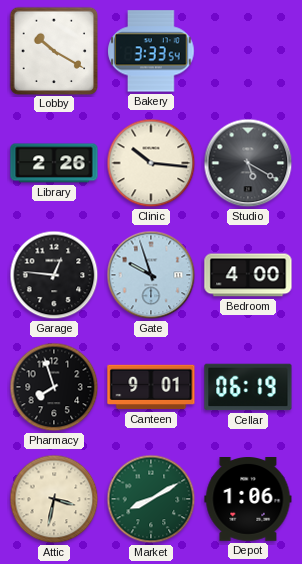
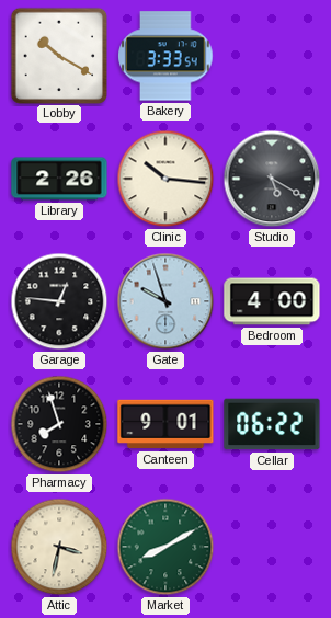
Cellar: 06:19 -> 06:22
Depot: 1:06 -> none
